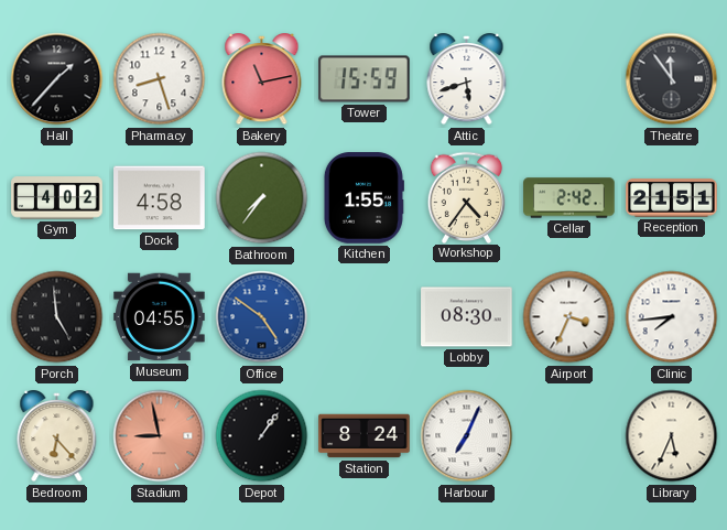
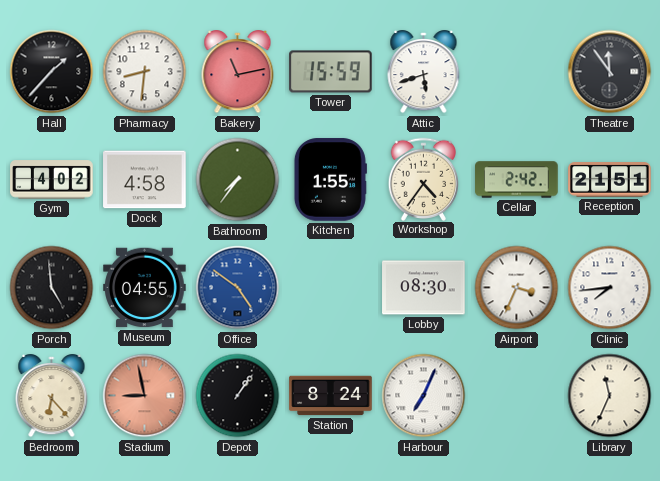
Pharmacy: 8:27 -> 8:31
Library: 5:34 -> 11:34
